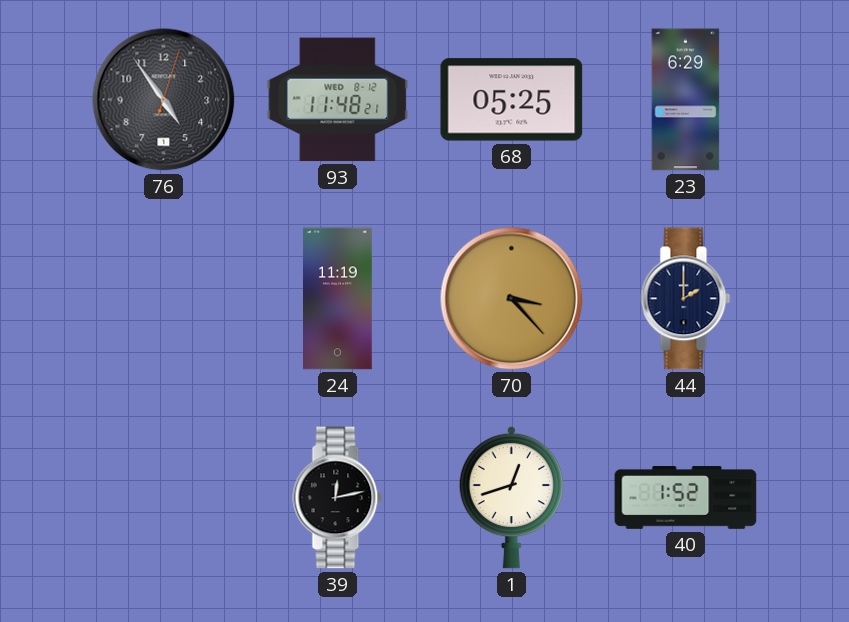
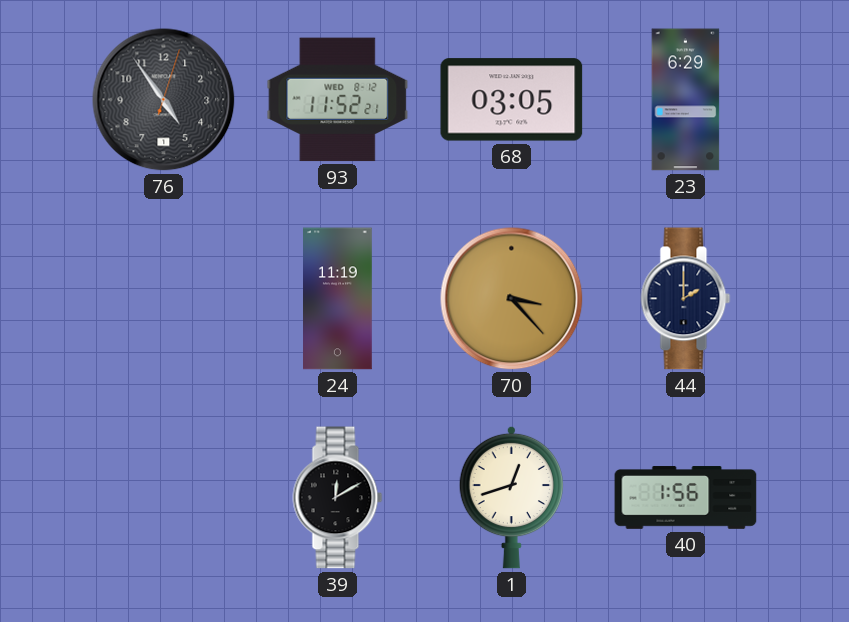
93: 11:48 -> 11:52
68: 05:25 -> 03:05
39: 12:13 -> 12:10
40: 1:52 -> 1:56
